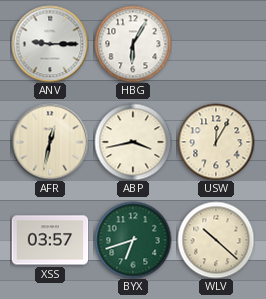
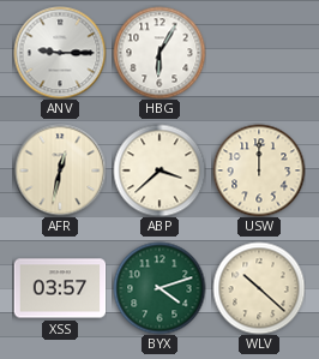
ABP: 3:43 -> 3:38
USW: 12:05 -> 12:00
BYX: 6:42 -> 4:12
